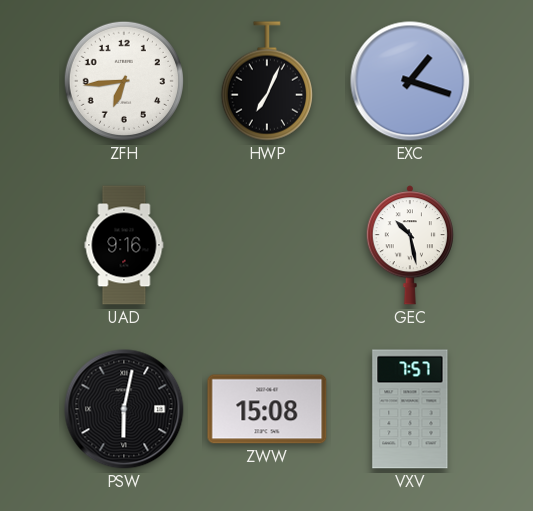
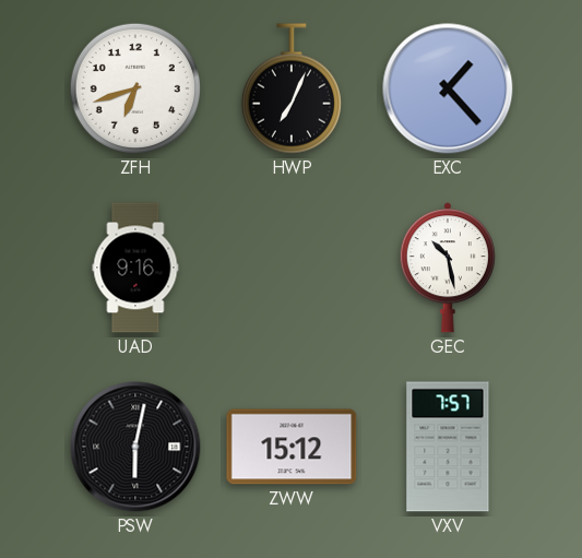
ZFH: 6:44 -> 6:42
EXC: 1:18 -> 1:23
ZWW: 15:08 -> 15:12
